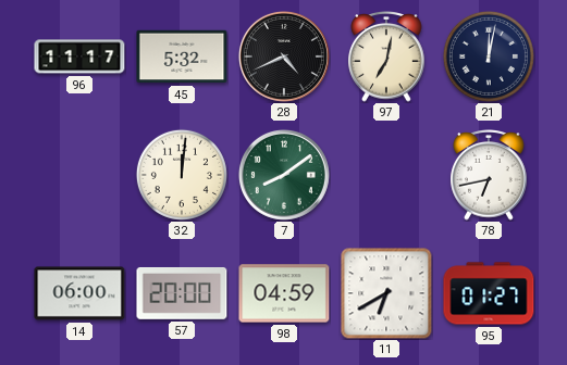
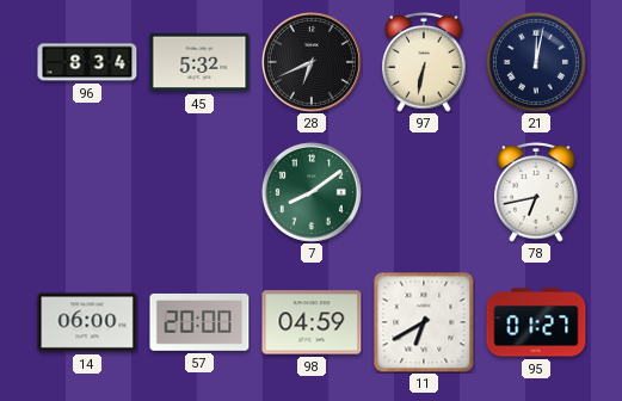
96: 11:17 -> 8:34
28: 4:41 -> 6:41
97: 7:02 -> 6:32
32: 12:01 -> none
